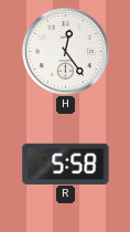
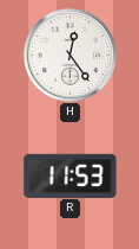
R: 5:58 -> 11:53
